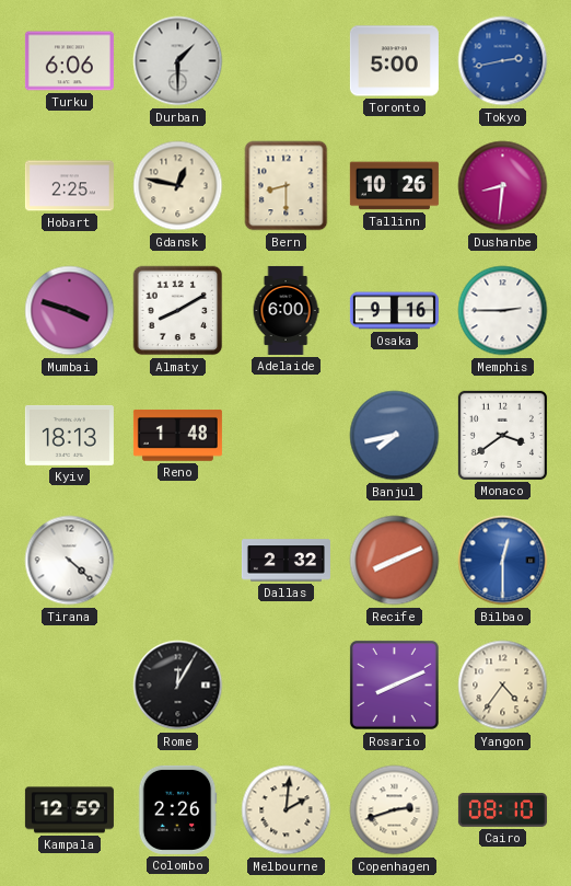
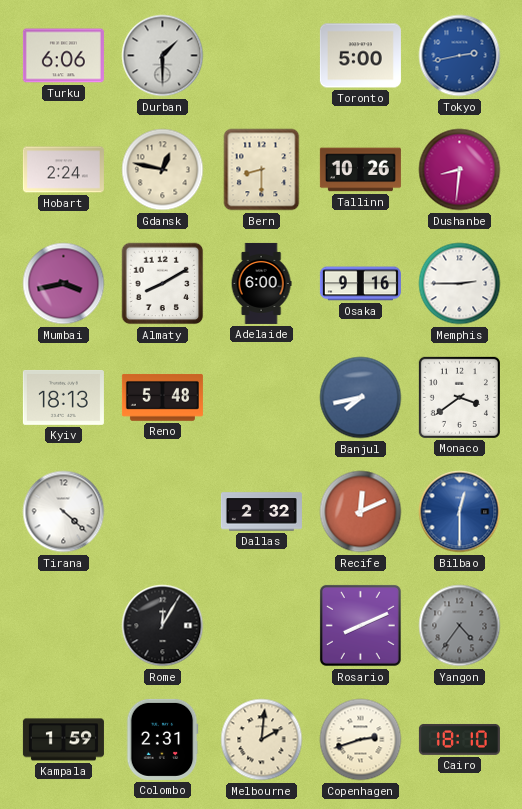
Hobart: 2:25 -> 2:24
Mumbai: 3:48 -> 3:43
Reno: 1:48 -> 5:48
Recife: 8:11 -> 12:11
Yangon dial: cream -> grey
Kampala: 12:59 -> 1:59
Colombo: 2:26 -> 2:31
Cairo: 08:10 -> 18:10
